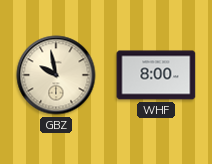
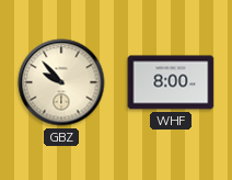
GBZ: 9:58 -> 9:53
